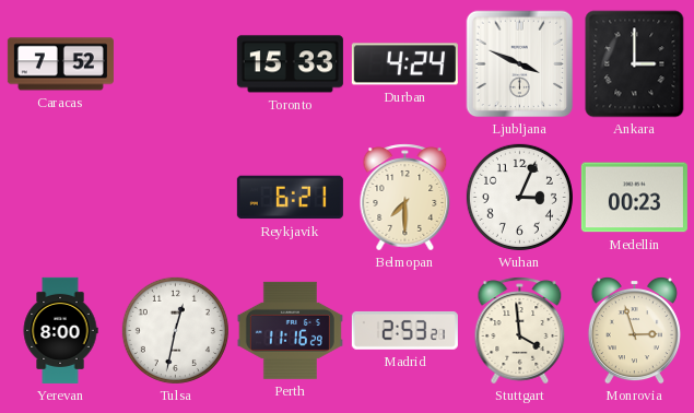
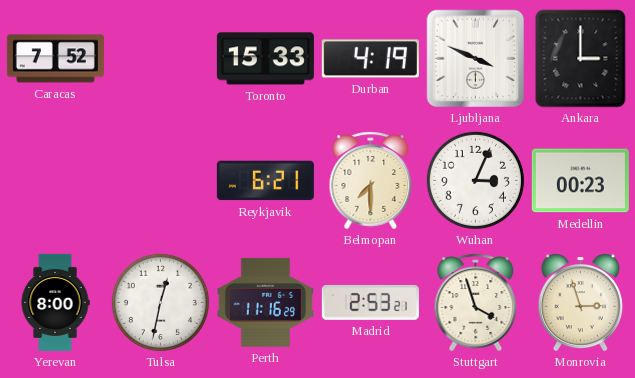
Durban: 4:24 -> 4:19
Stuttgart: 3:59 -> 3:57
